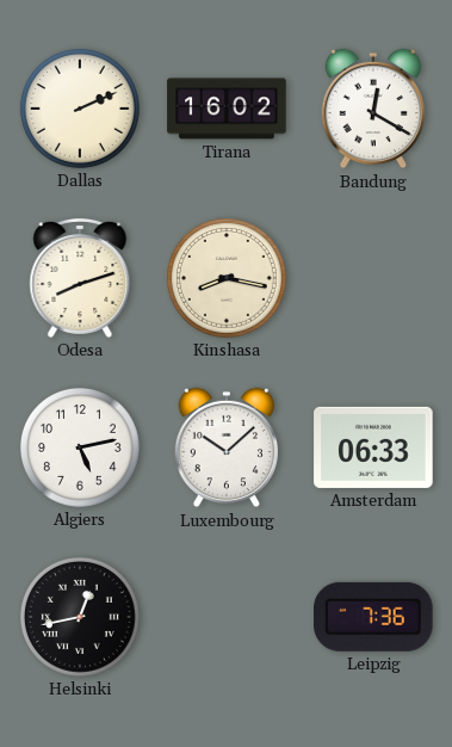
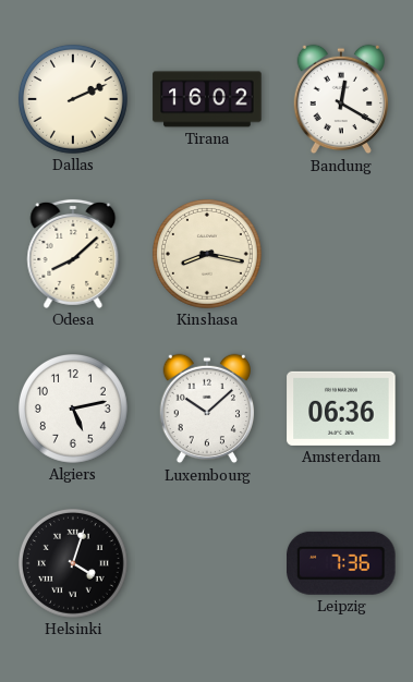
Odesa: 8:12 -> 8:08
Amsterdam: 06:33 -> 06:36
Helsinki: 12:43 -> 4:03
